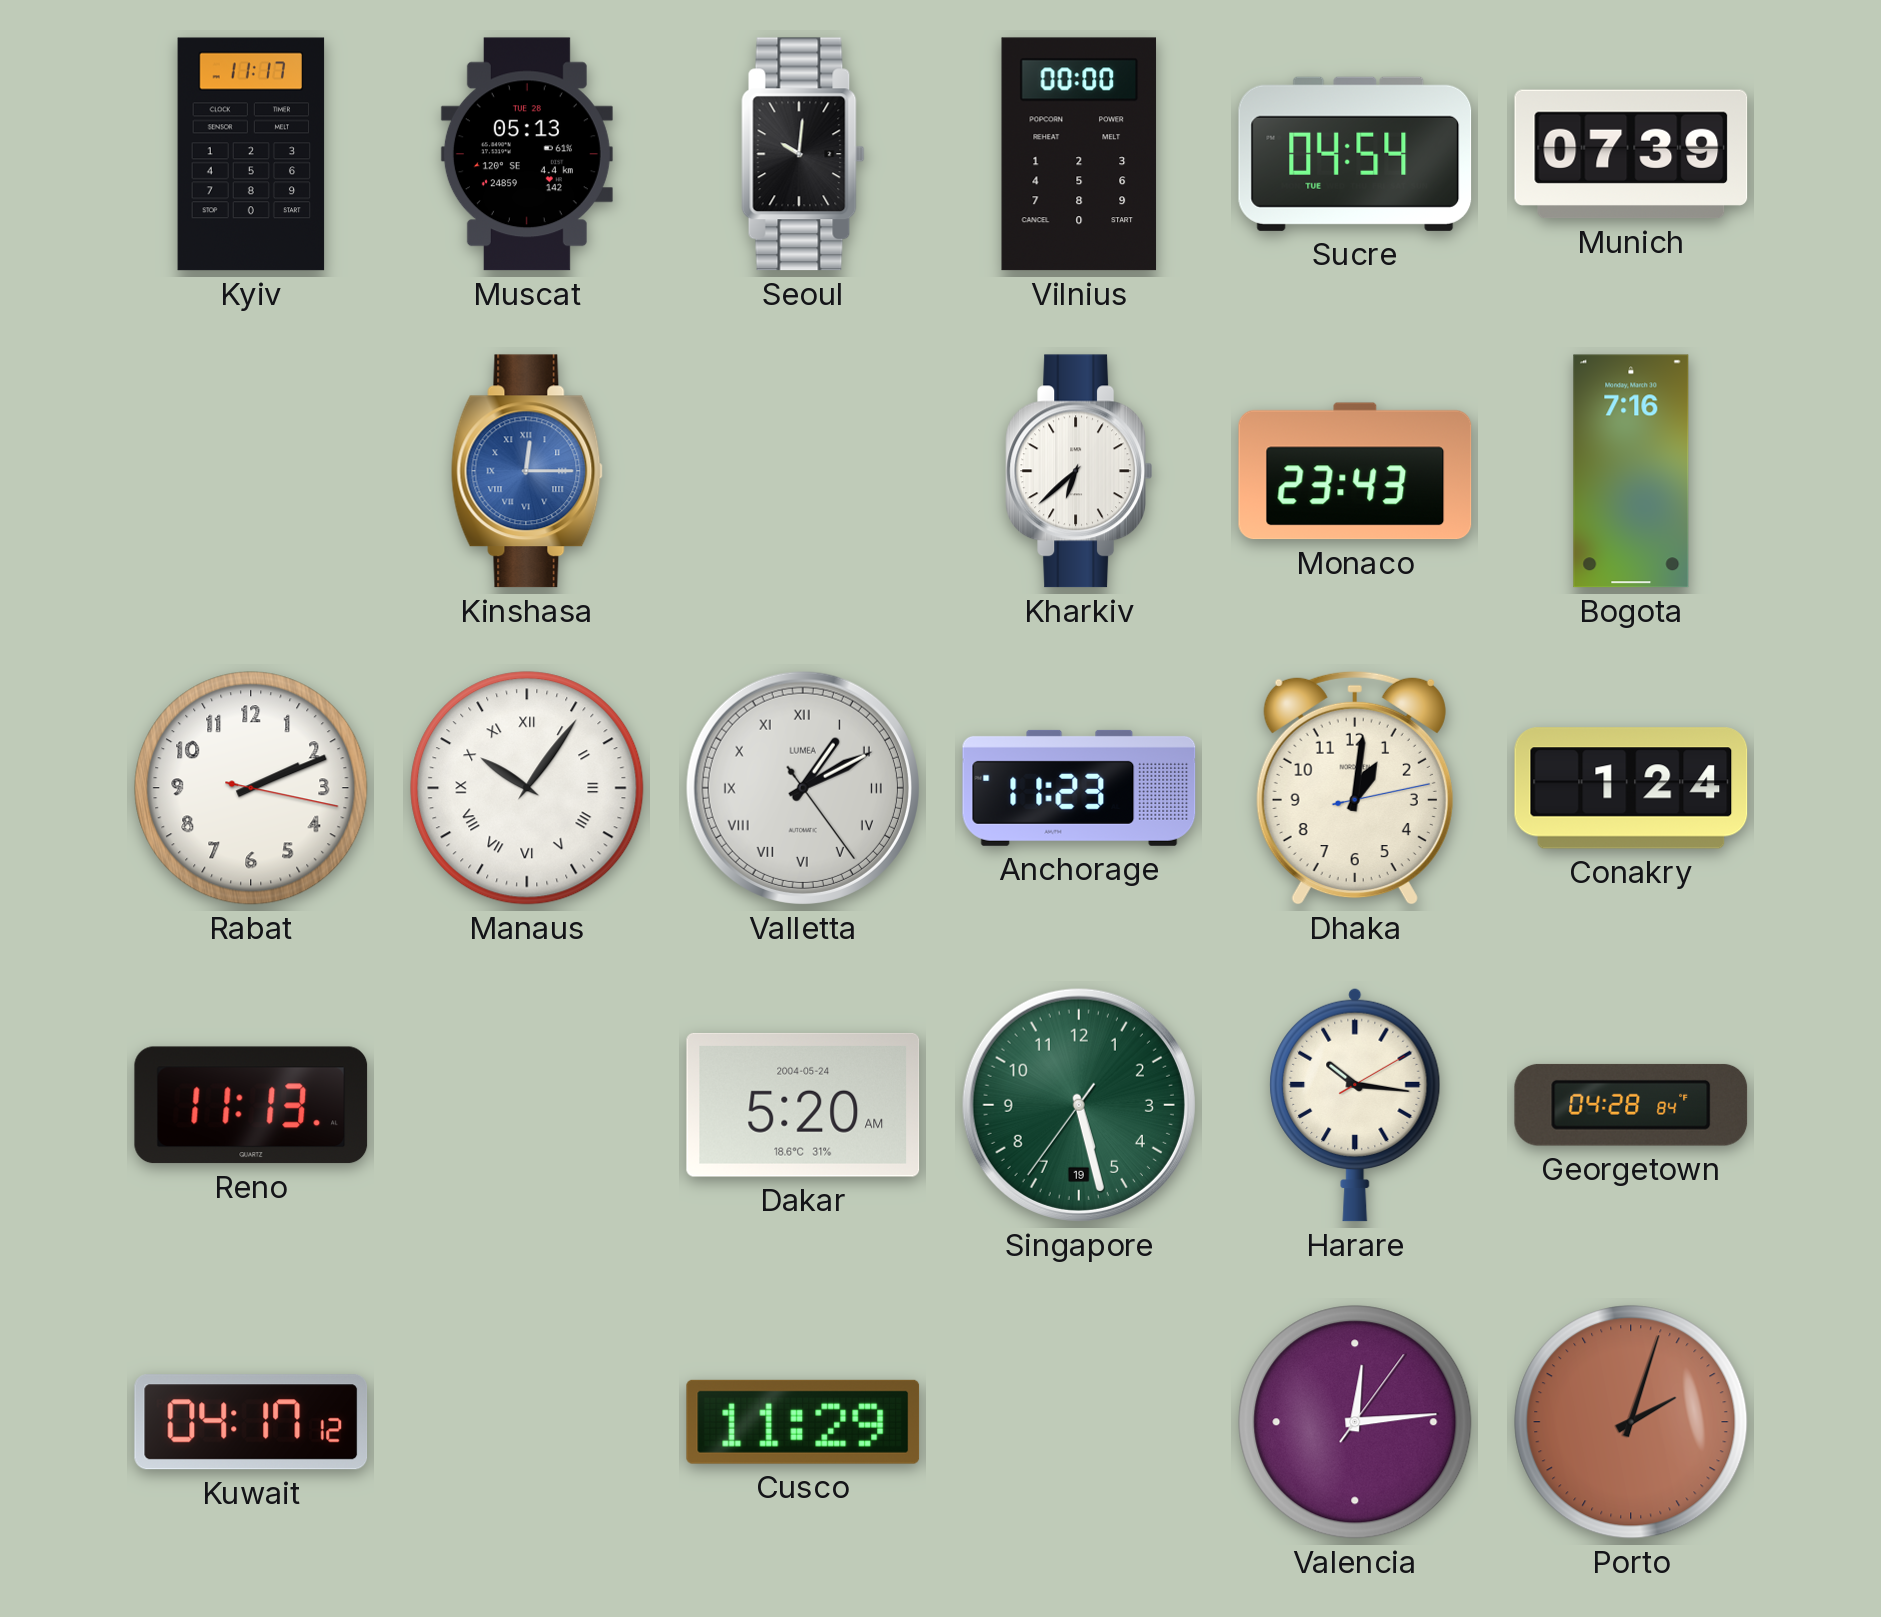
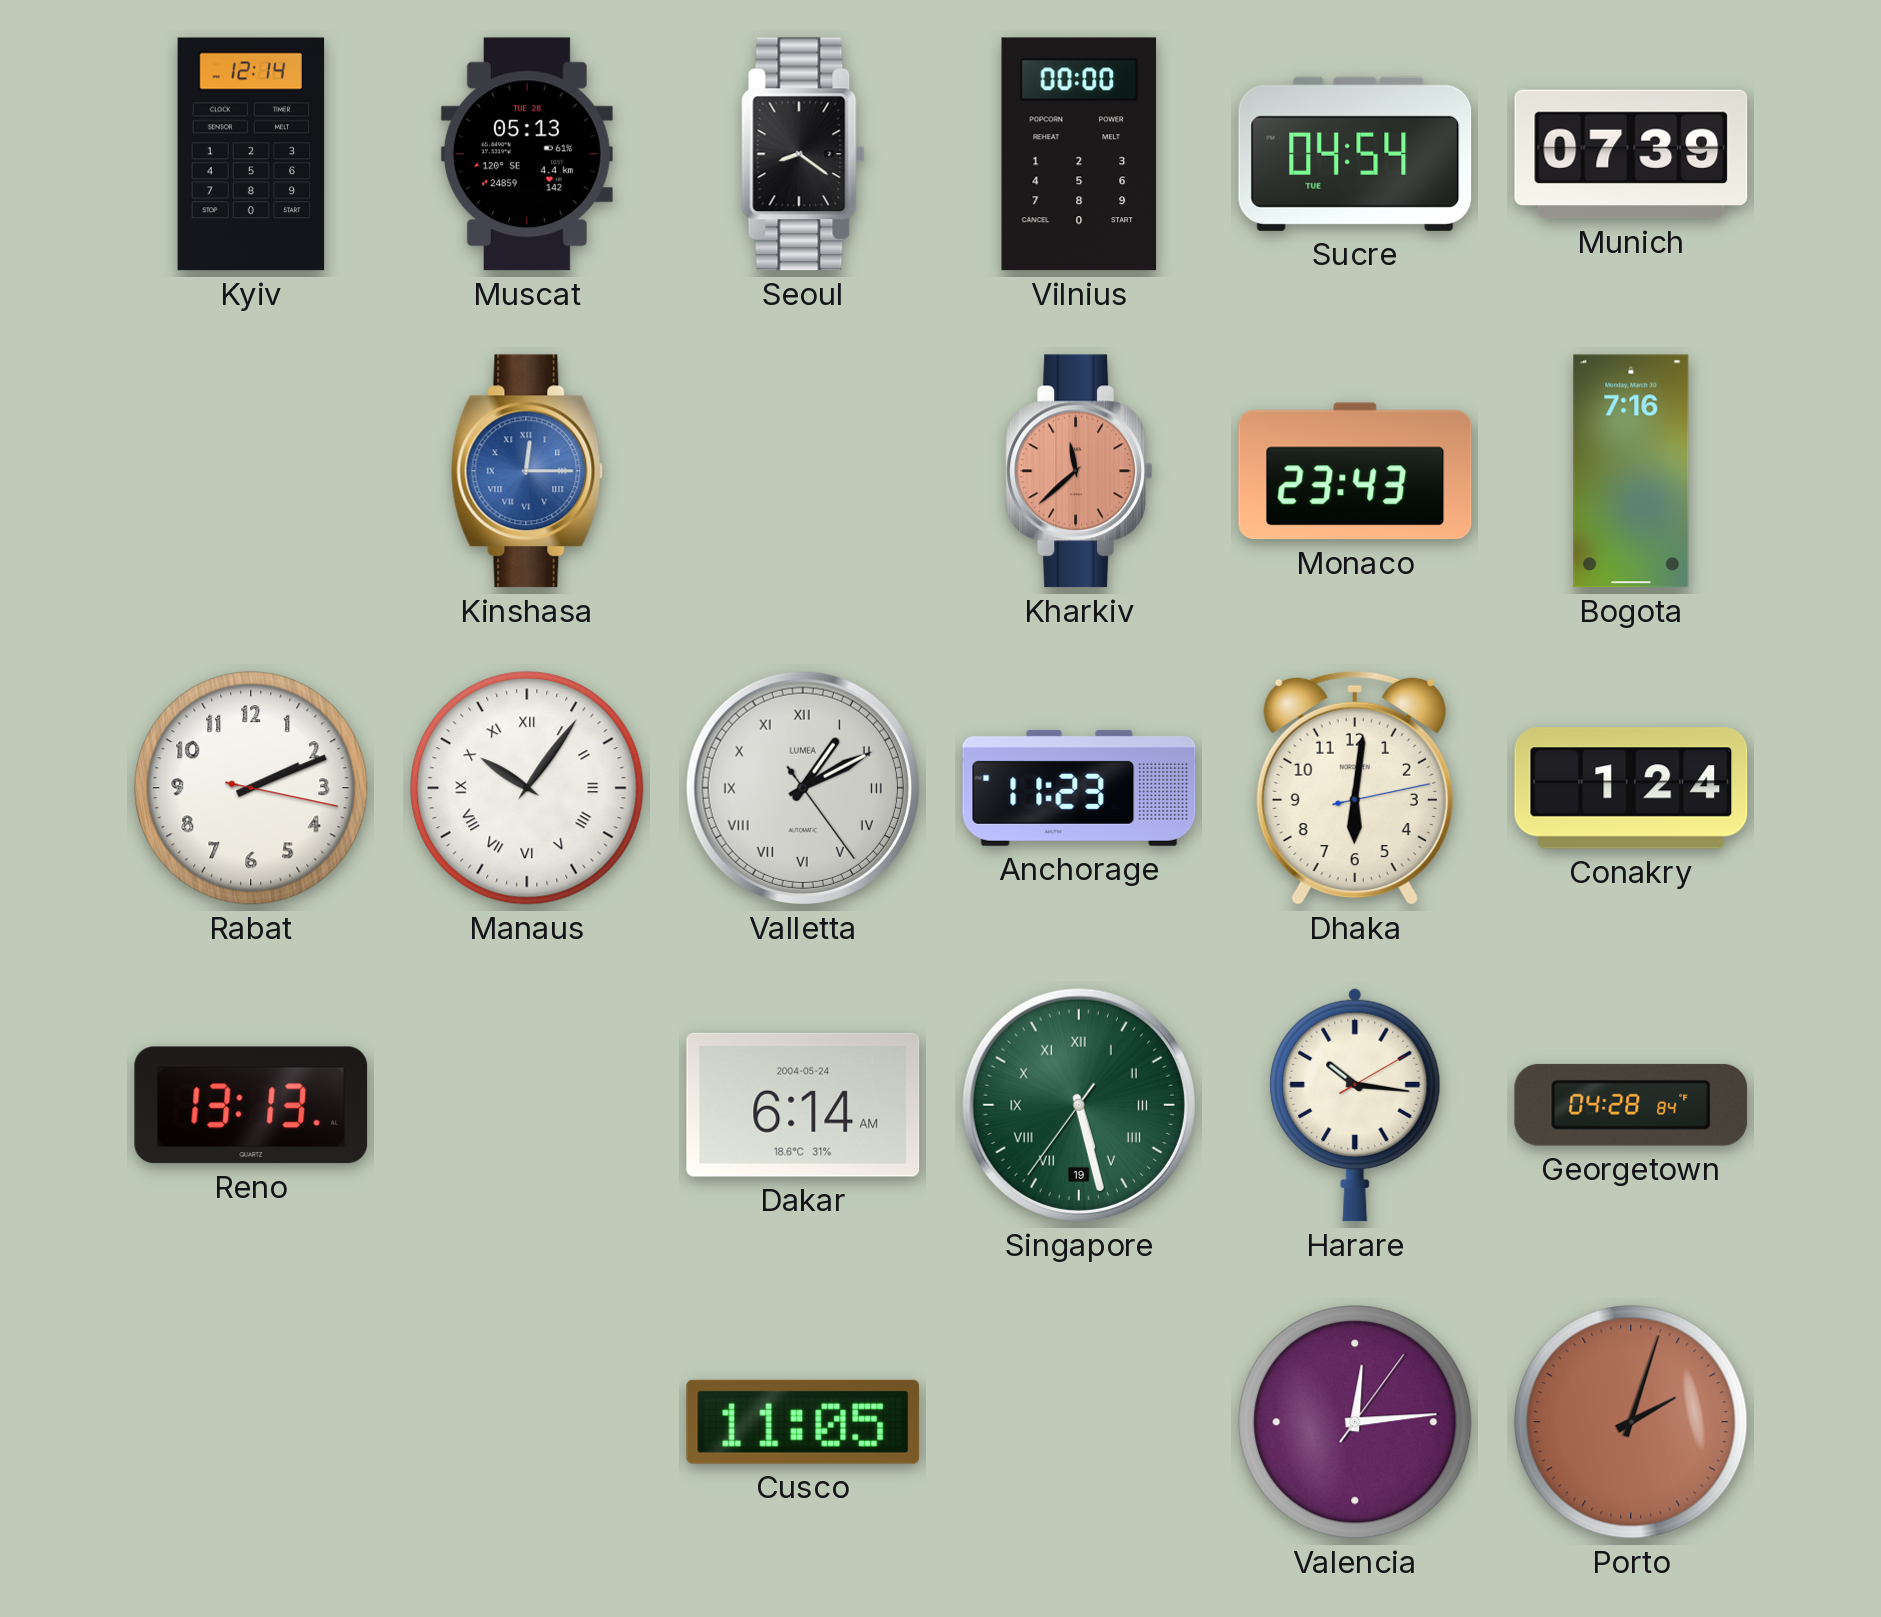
Kyiv: 11:17 -> 12:14
Seoul: 10:01 -> 8:21
Kharkiv: 6:38 -> 11:38
Kharkiv dial: white -> salmon
Dhaka: 1:01 -> 6:01
Reno: 11:13 -> 13:13
Dakar: 5:20 -> 6:14
Singapore numerals: Arabic -> Roman
Kuwait: 04:17 -> none
Cusco: 11:29 -> 11:05
